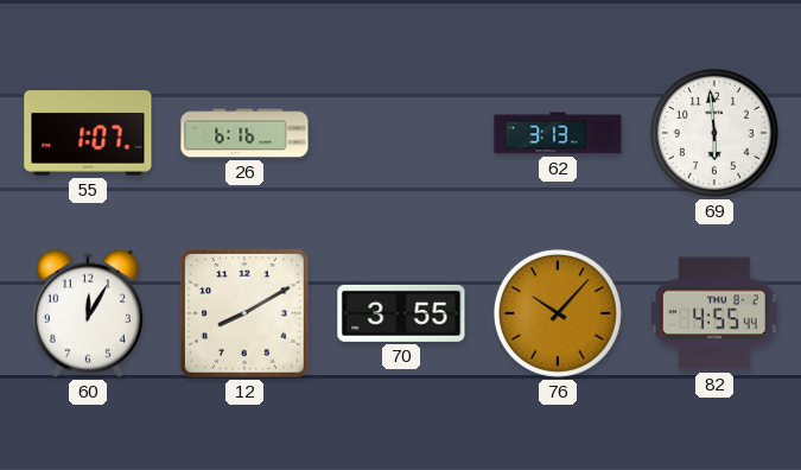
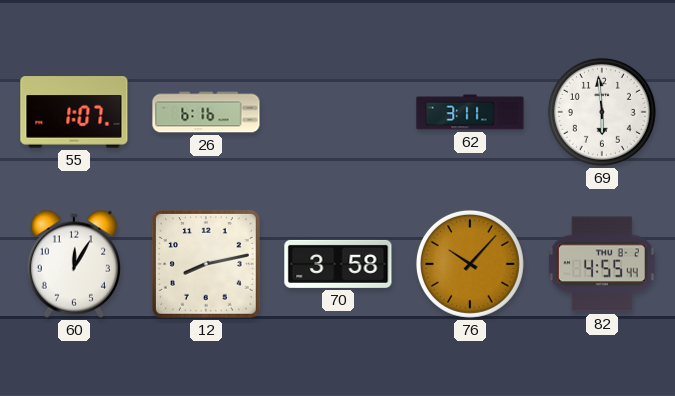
62: 3:13 -> 3:11
12: 8:10 -> 8:13
70: 3:55 -> 3:58
